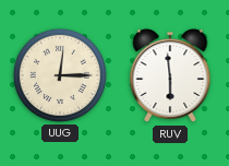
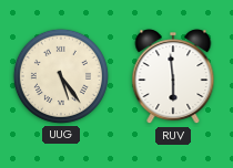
UUG: 12:15 -> 5:24
